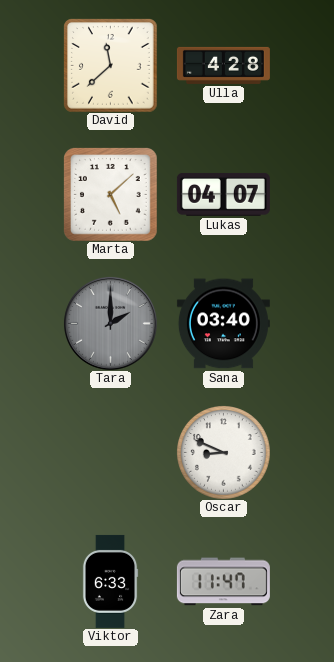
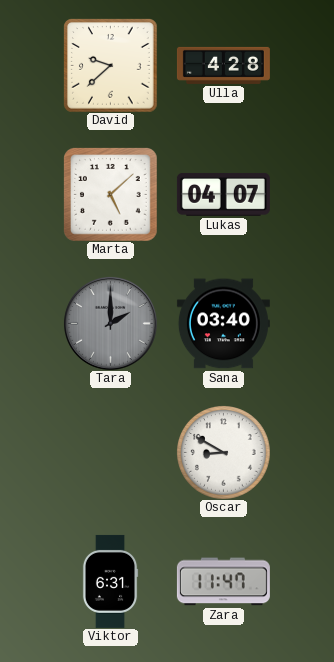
David: 11:38 -> 9:38
Oscar: 8:49 -> 8:50
Viktor: 6:33 -> 6:31
